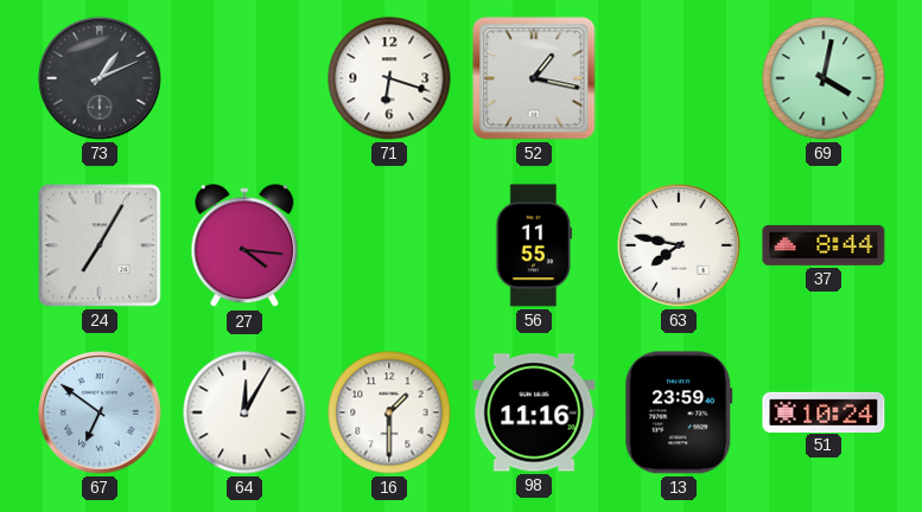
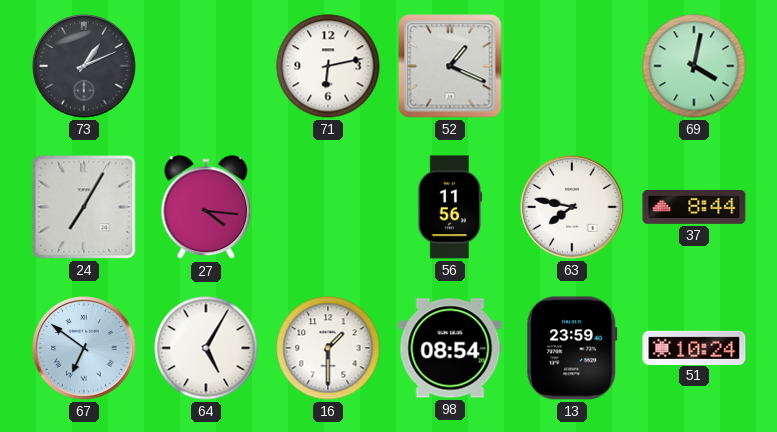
71: 6:18 -> 6:13
52: 1:17 -> 1:19
56: 11:55 -> 11:56
64: 12:05 -> 5:05
98: 11:16 -> 08:54
